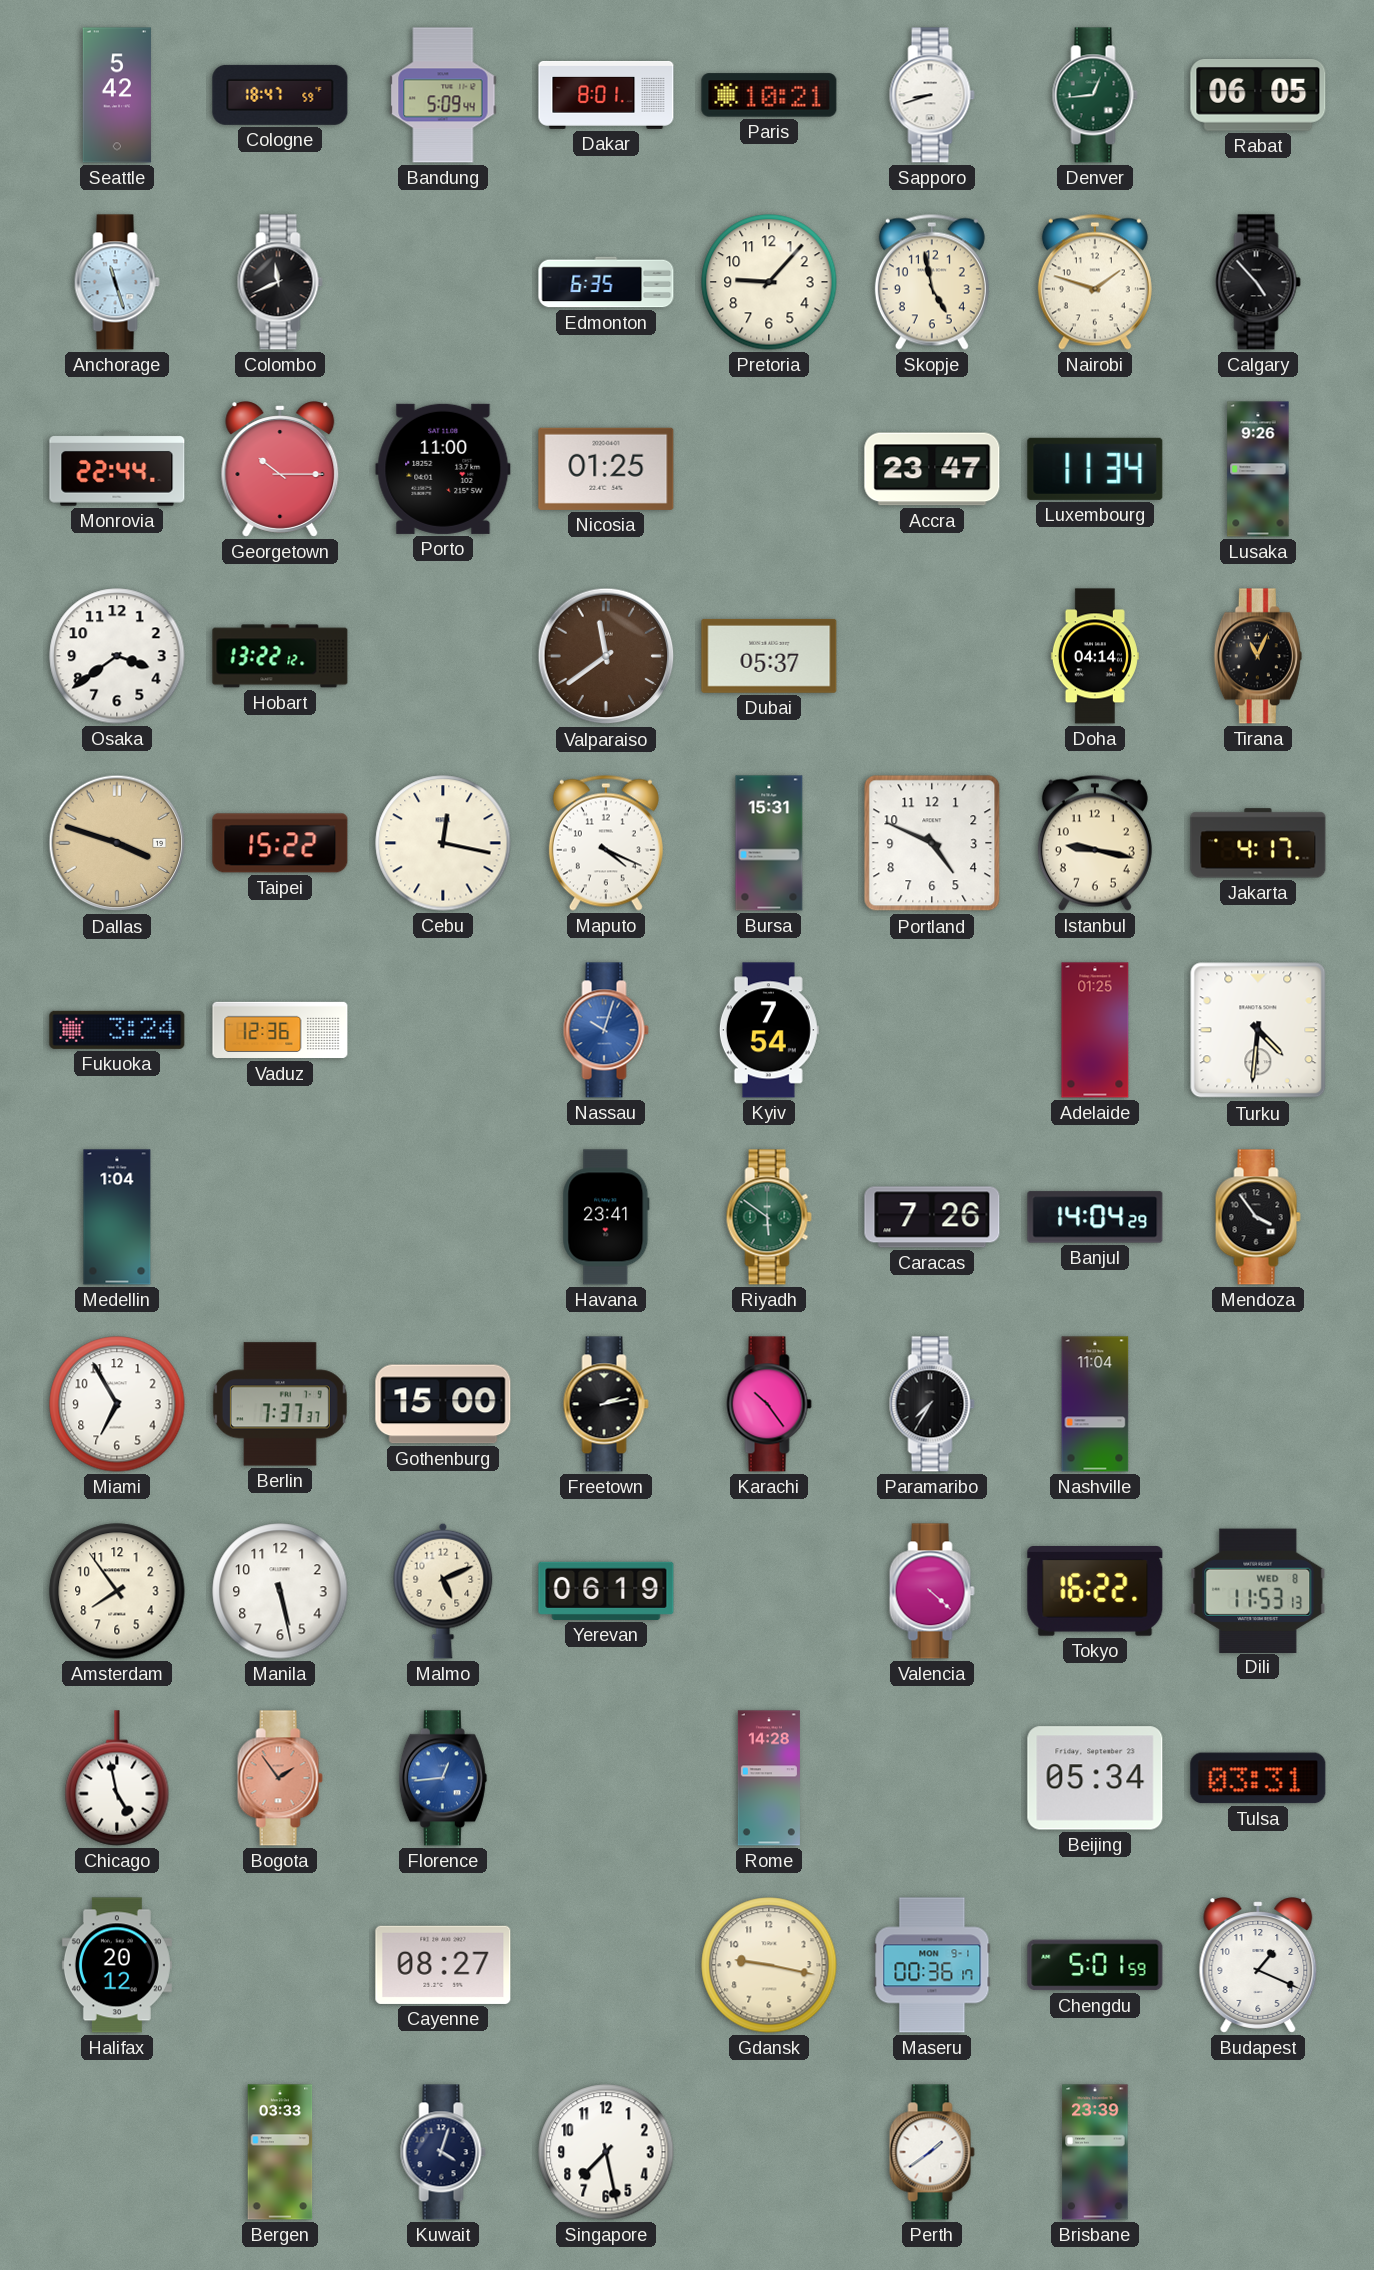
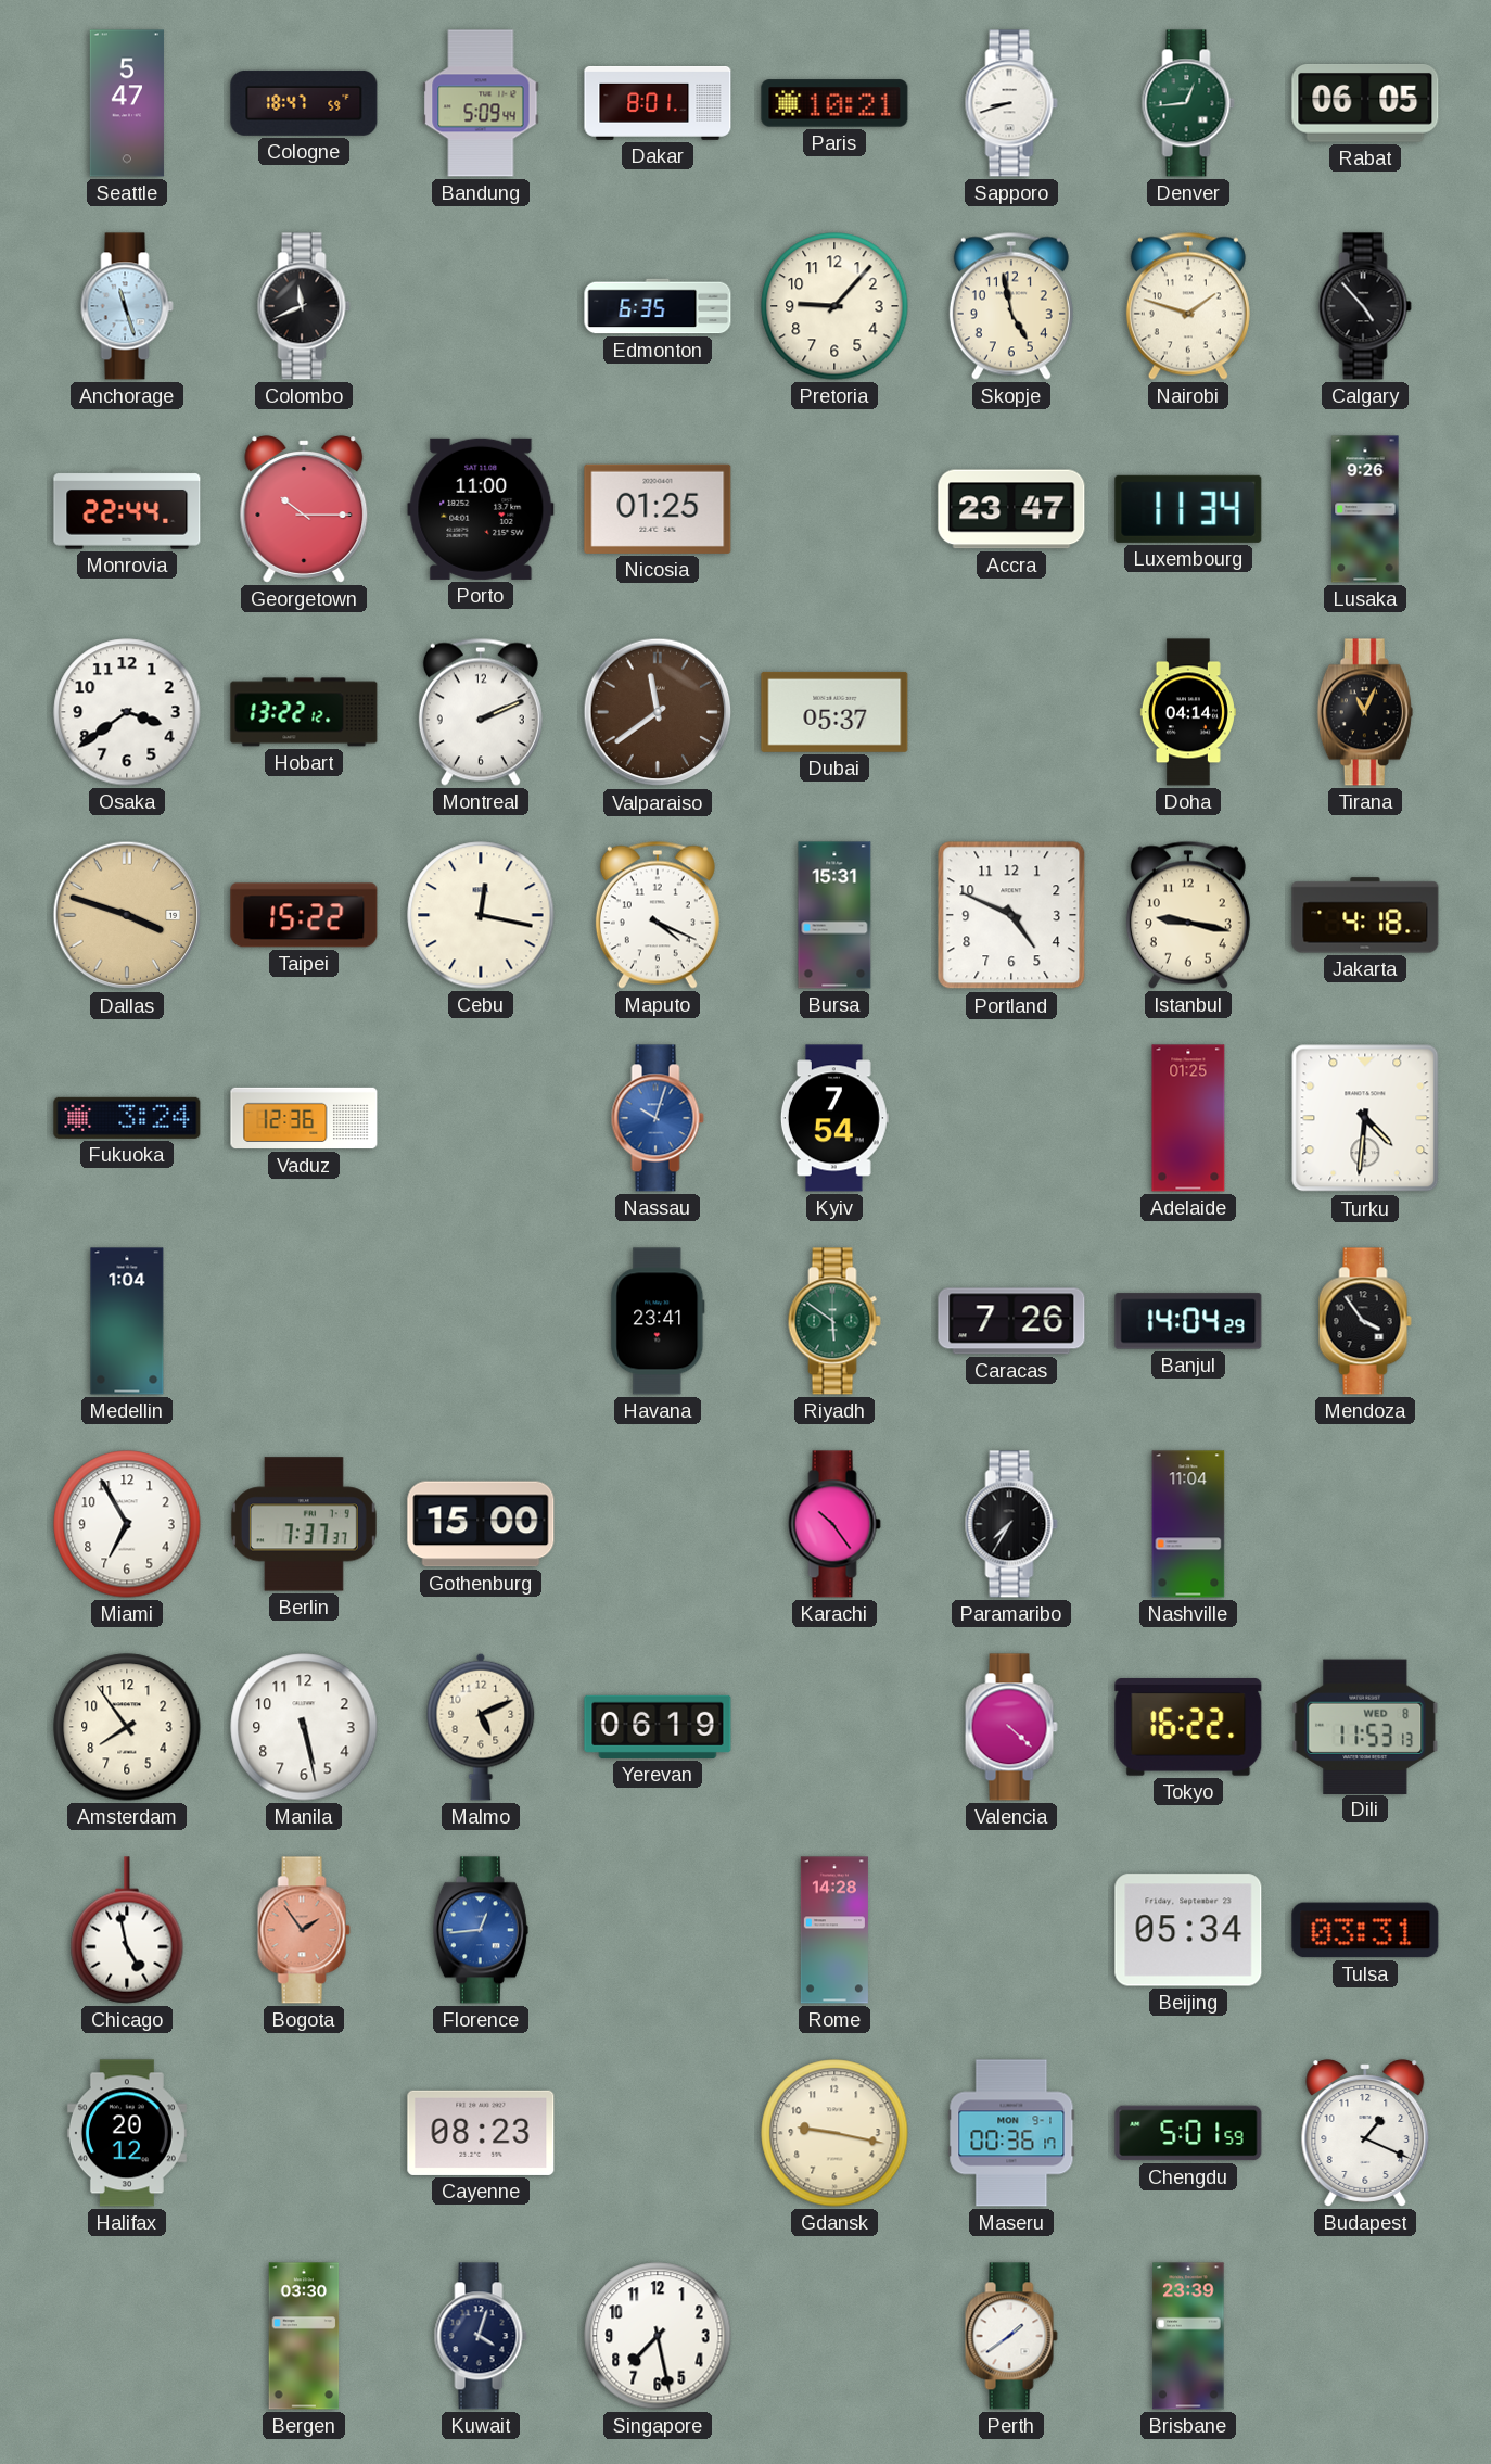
Seattle: 5:42 -> 5:47
Montreal: none -> 2:11
Jakarta: 4:17 -> 4:18
Freetown: 2:13 -> none
Cayenne: 08:27 -> 08:23
Bergen: 03:33 -> 03:30
